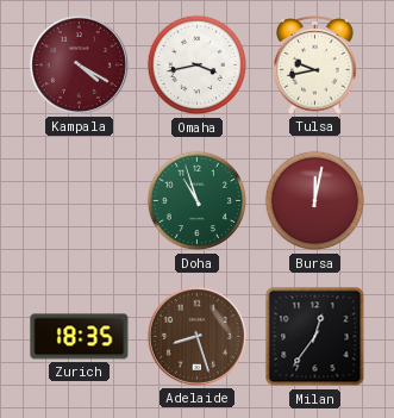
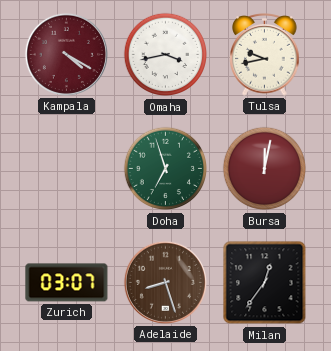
Doha: 10:57 -> 6:57
Zurich: 18:35 -> 03:07
